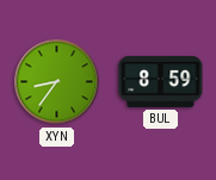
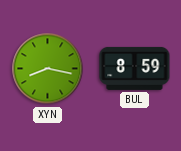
XYN: 8:36 -> 8:17
